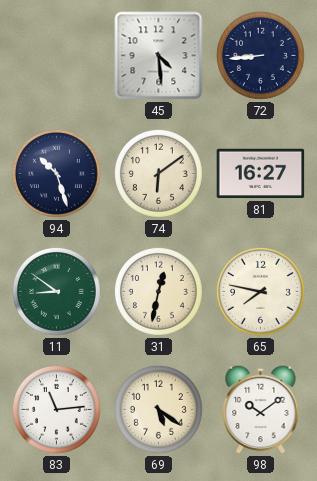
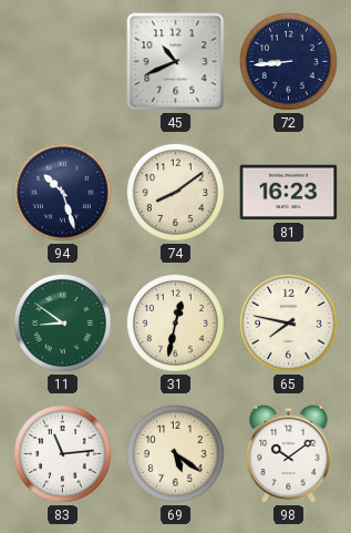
45: 4:29 -> 10:41
74: 6:09 -> 8:09
81: 16:27 -> 16:23
